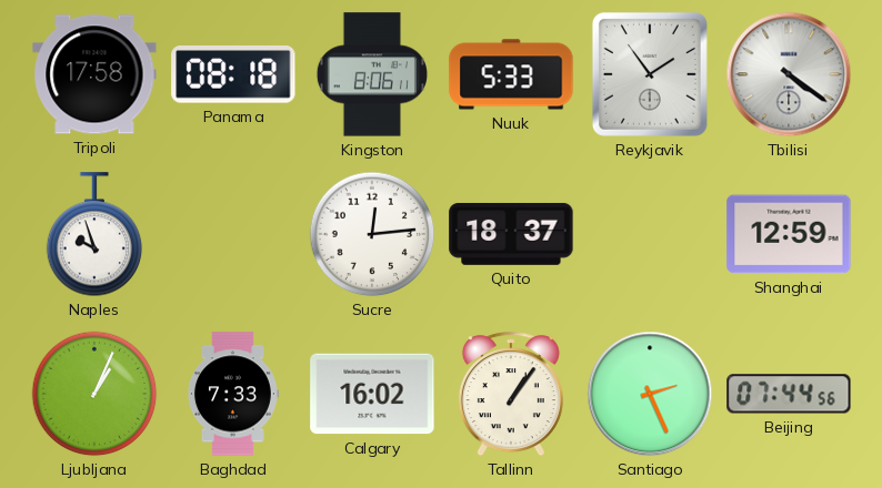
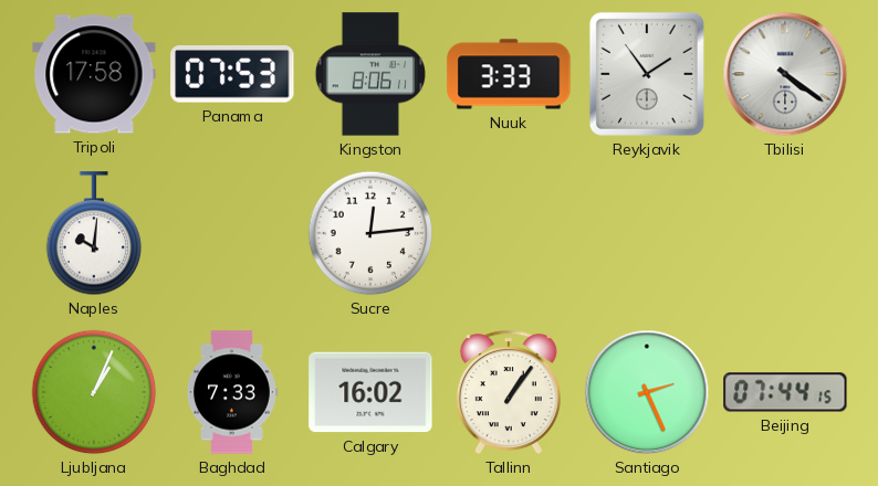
Panama: 08:18 -> 07:53
Nuuk: 5:33 -> 3:33
Naples: 9:57 -> 10:01
Quito: 18:37 -> none
Shanghai: 12:59 -> none
Beijing: 07:44:56 -> 07:44:15
